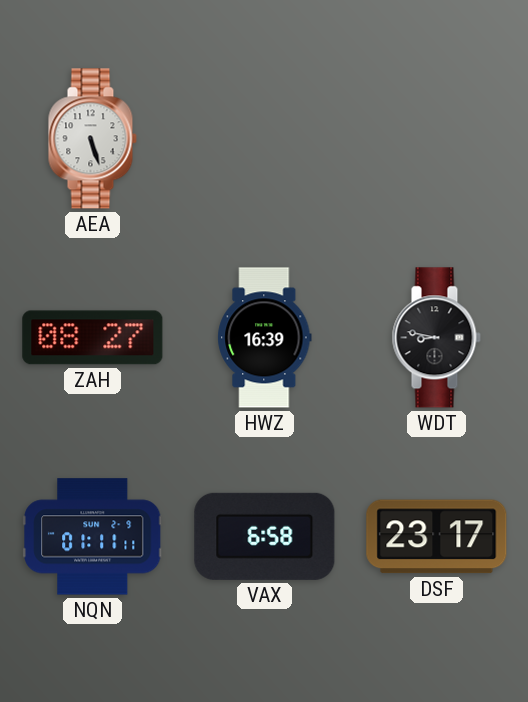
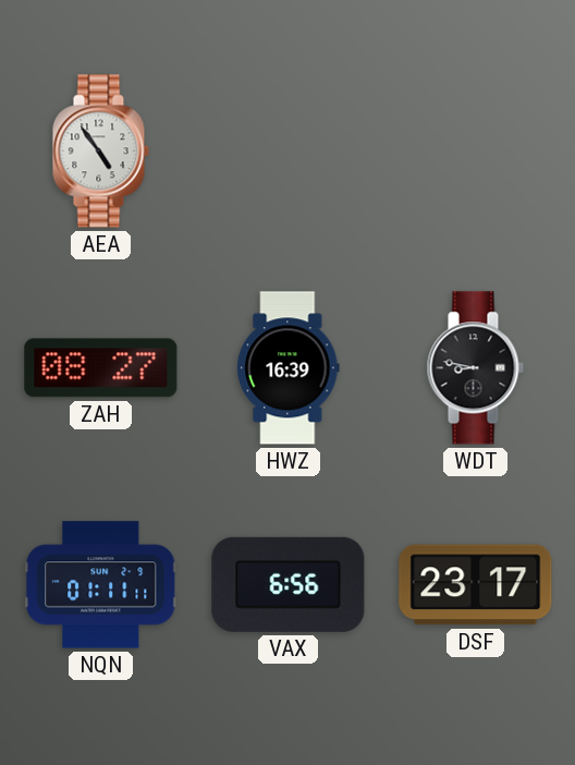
AEA: 5:27 -> 4:54
VAX: 6:58 -> 6:56
